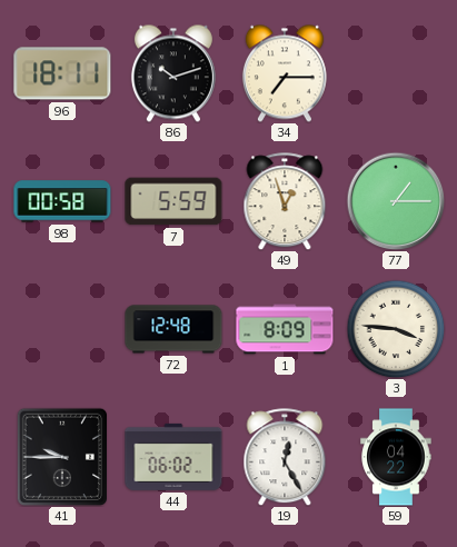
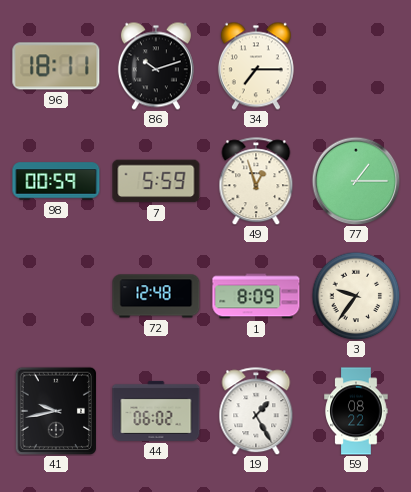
98: 00:58 -> 00:59
3: 3:46 -> 9:36
41: 9:45 -> 9:43
19: 12:25 -> 1:25
59: 04:22 -> 08:22
